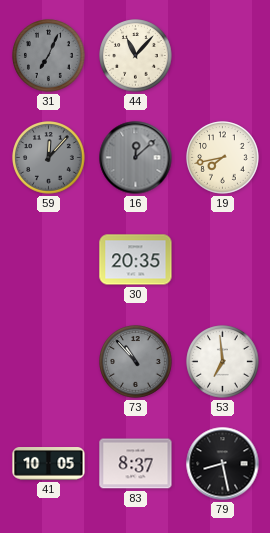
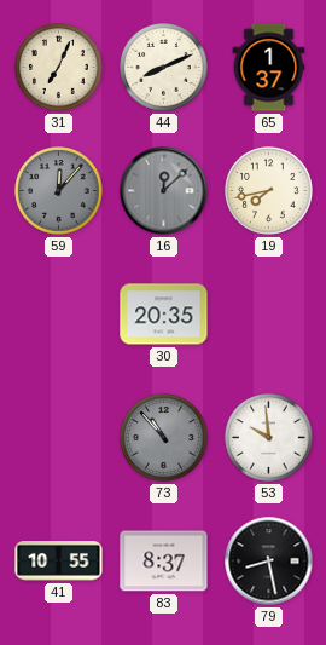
31 dial: grey -> cream
44: 11:07 -> 8:11
65: none -> 1:37
53: 6:59 -> 9:59
41: 10:05 -> 10:55
